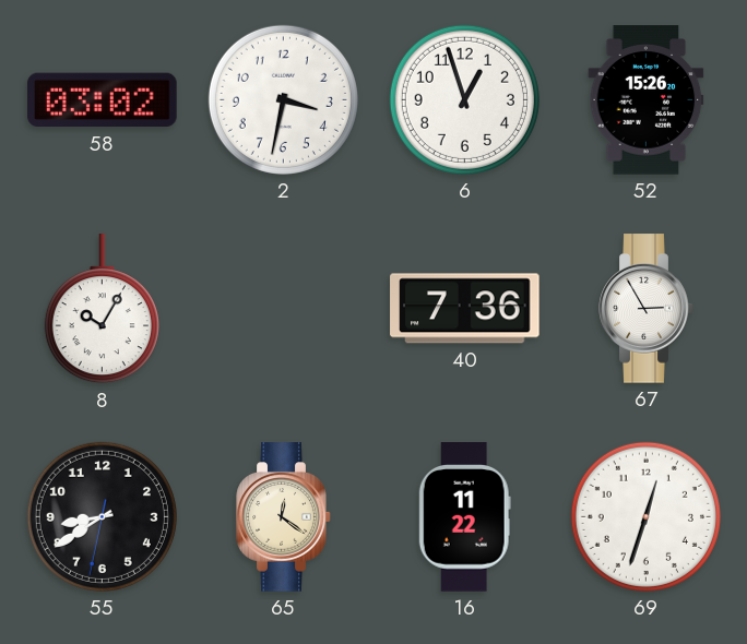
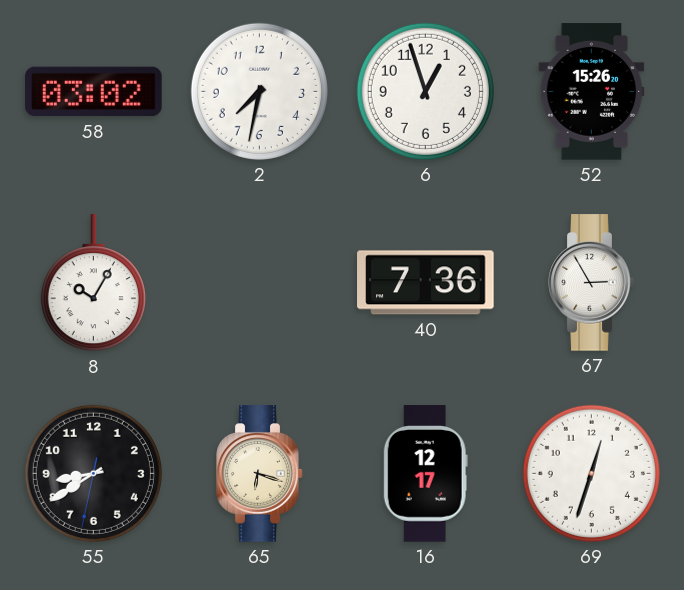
2: 3:32 -> 7:32
65: 12:21 -> 6:18
16: 11:22 -> 12:17
